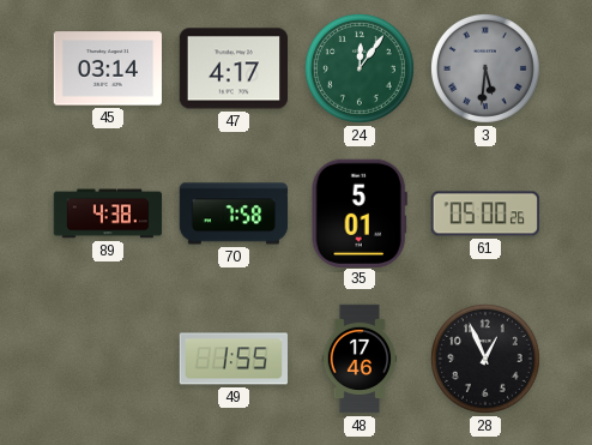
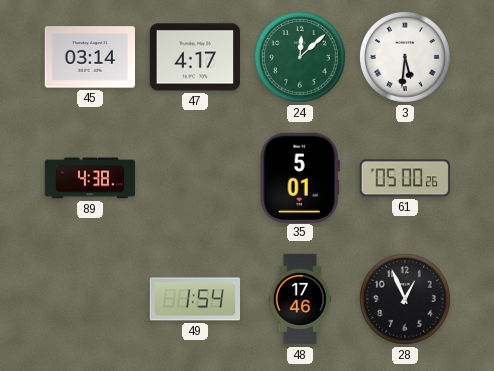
24: 12:06 -> 12:08
3 dial: grey -> white
70: 7:58 -> none
49: 1:55 -> 1:54
